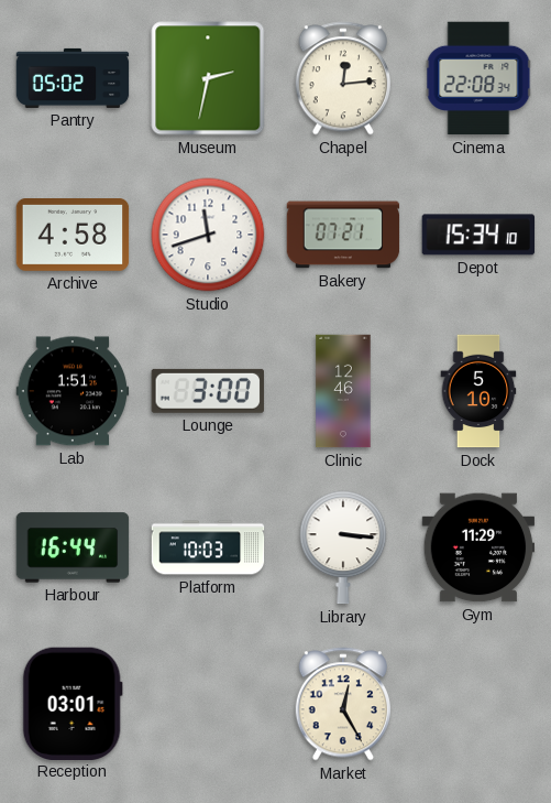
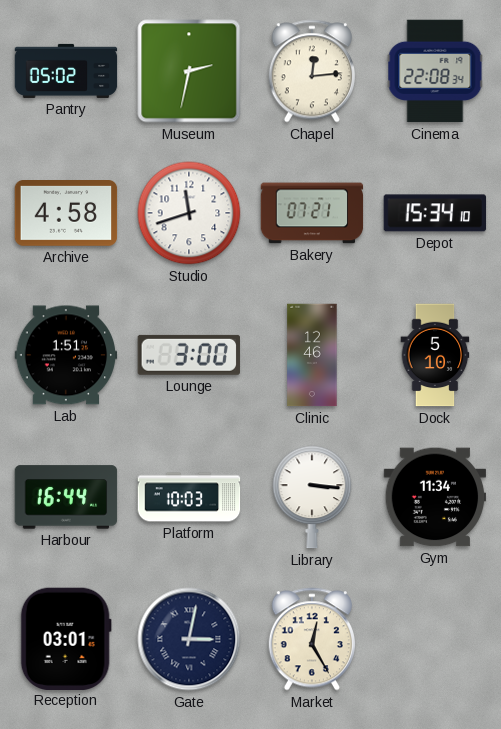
Gym: 11:29 -> 11:34
Gate: none -> 3:02
